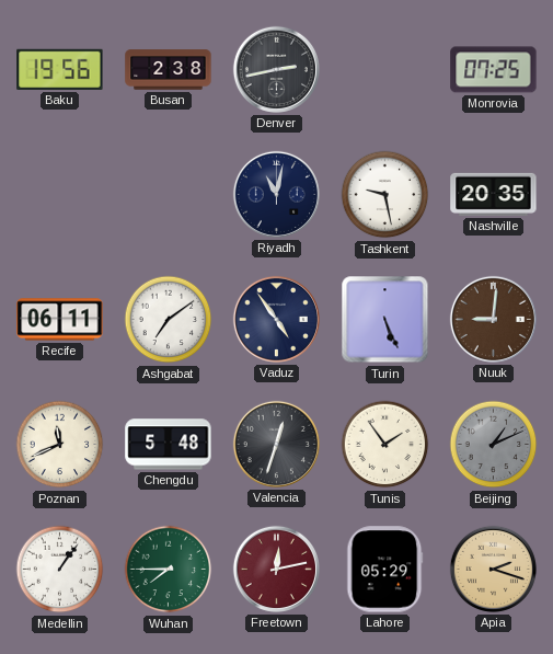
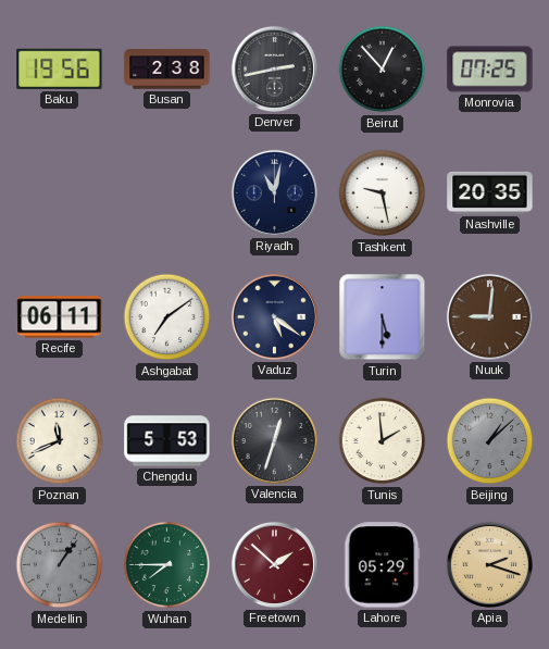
Beirut: none -> 12:53
Vaduz: 4:54 -> 5:21
Turin: 5:26 -> 5:30
Chengdu: 5:48 -> 5:53
Tunis: 1:54 -> 1:59
Beijing: 1:11 -> 1:08
Medellin dial: white -> grey
Freetown: 12:13 -> 1:52
